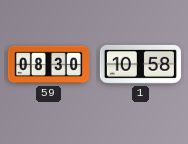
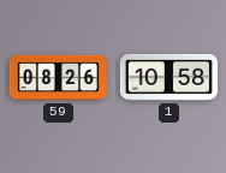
59: 08:30 -> 08:26
